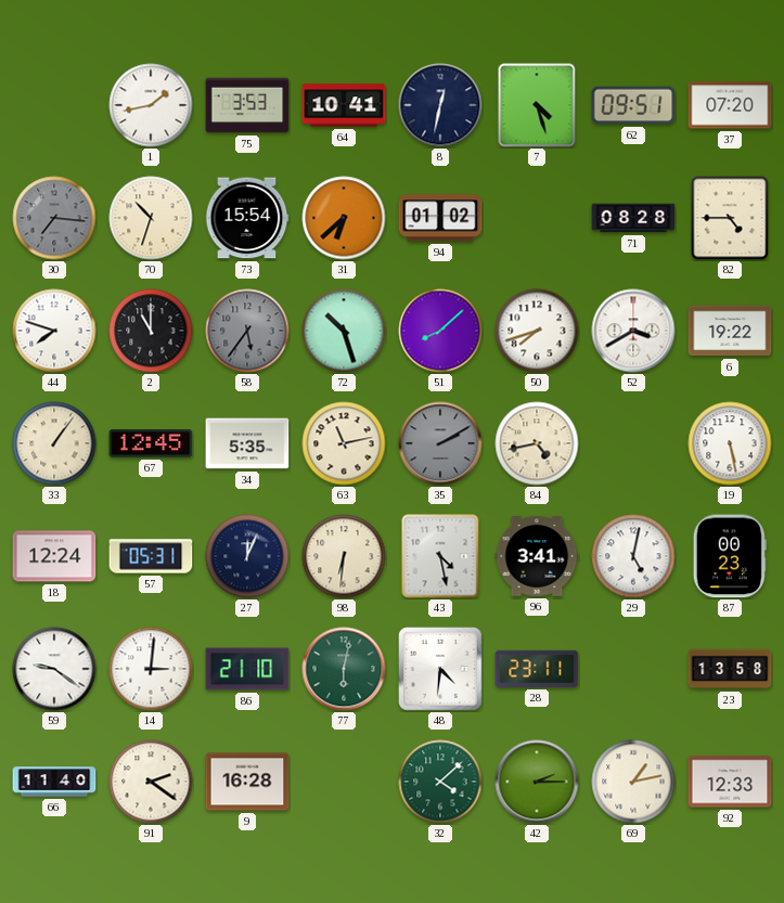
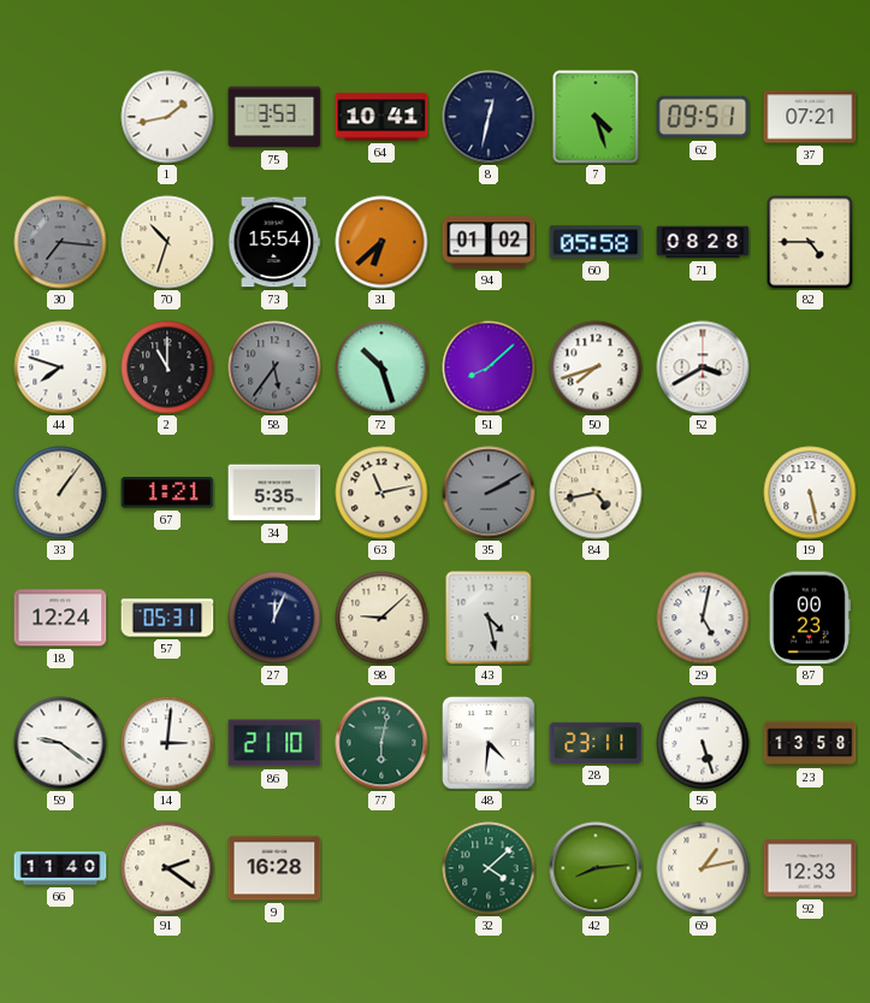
37: 07:20 -> 07:21
60: none -> 05:58
6: 19:22 -> none
67: 12:45 -> 1:21
98: 6:31 -> 9:08
96: 3:41 -> none
56: none -> 5:27
42: 2:15 -> 8:14
